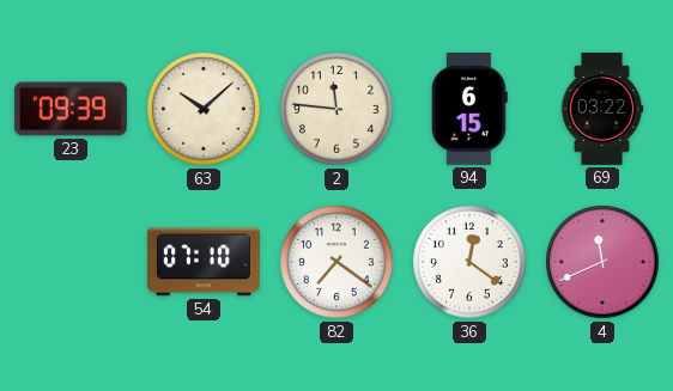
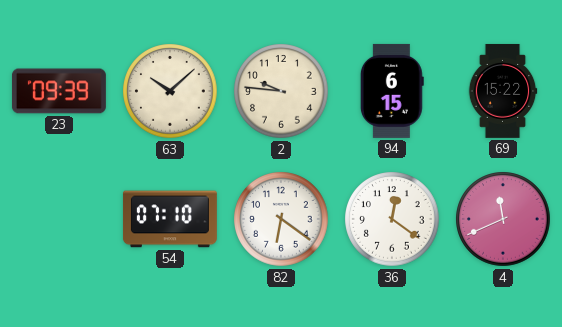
2: 11:46 -> 9:46
69: 03:22 -> 15:22
82: 7:21 -> 6:21
